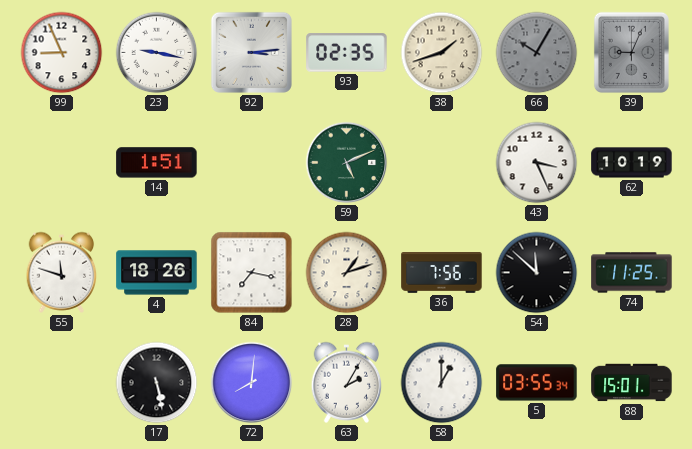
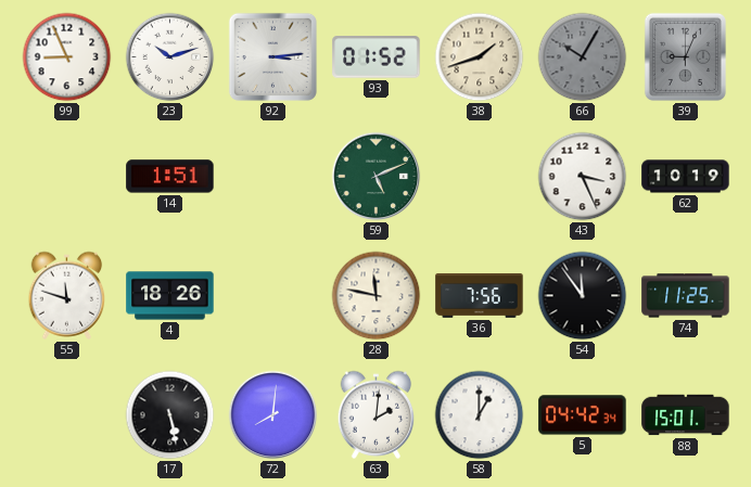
23: 9:17 -> 10:12
93: 02:35 -> 01:52
84: 7:17 -> none
28: 1:12 -> 11:47
54: 11:52 -> 11:54
63: 2:05 -> 2:01
5: 03:55 -> 04:42
